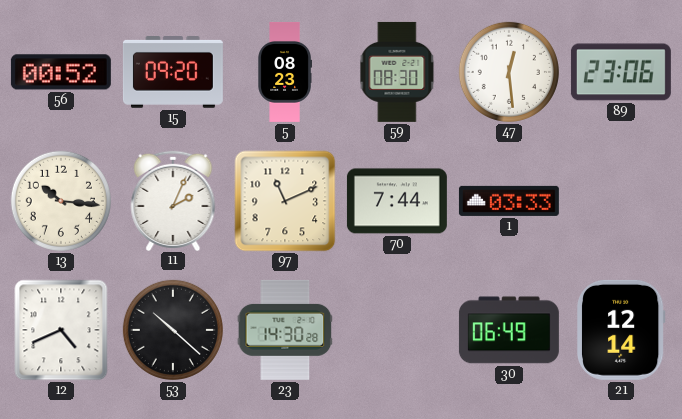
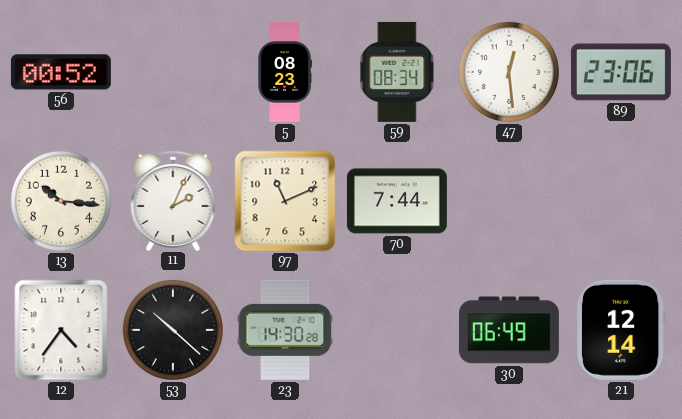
15: 09:20 -> none
59: 08:30 -> 08:34
1: 03:33 -> none
12: 4:41 -> 4:36
